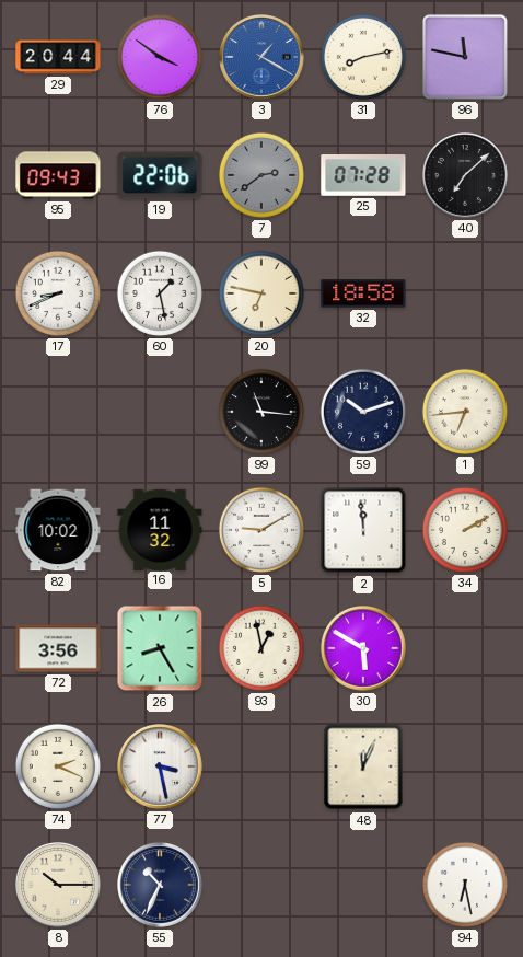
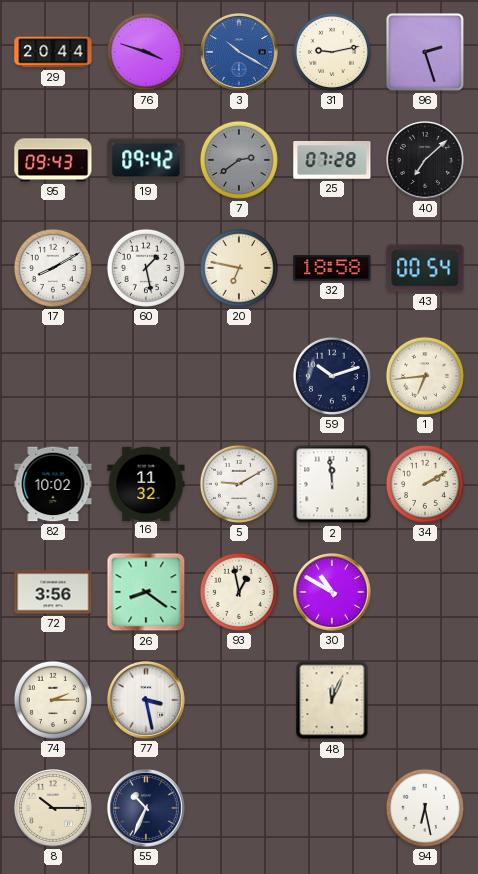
76: 3:51 -> 3:48
3: 1:20 -> 10:20
31: 8:13 -> 9:13
96: 11:47 -> 2:27
19: 22:06 -> 09:42
17: 8:41 -> 8:10
43: none -> 00:54
99: 11:16 -> none
26: 8:25 -> 8:21
30: 5:50 -> 10:50
74: 2:19 -> 2:15
